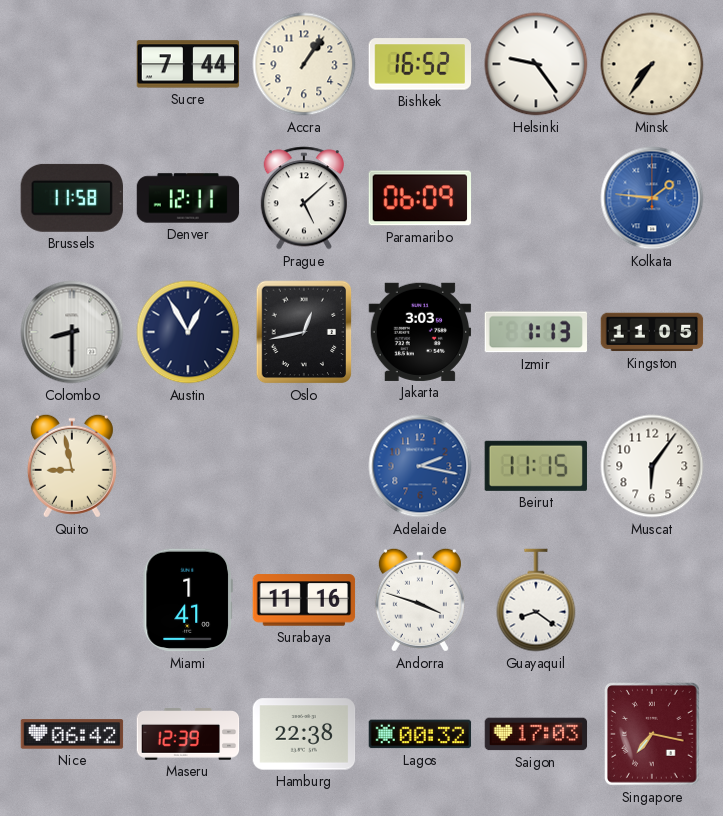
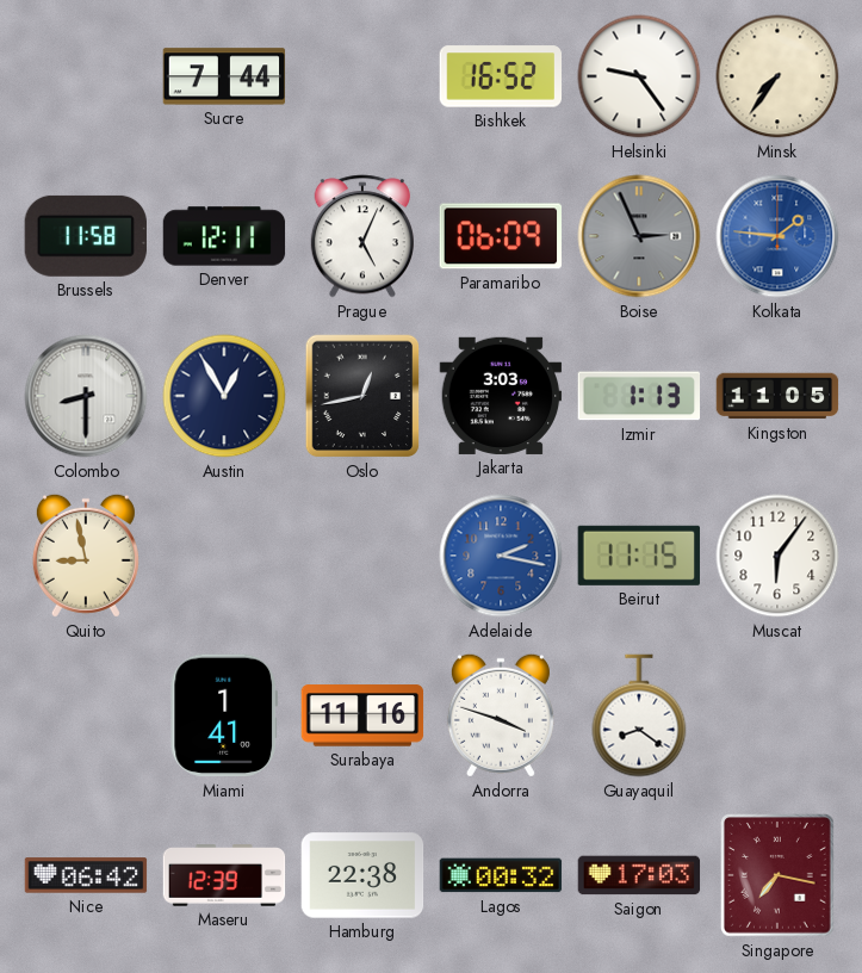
Accra: 1:06 -> none
Prague: 5:08 -> 5:04
Boise: none -> 2:56
